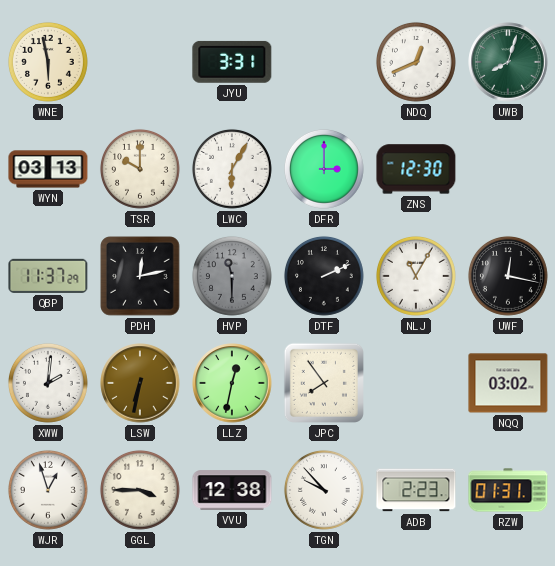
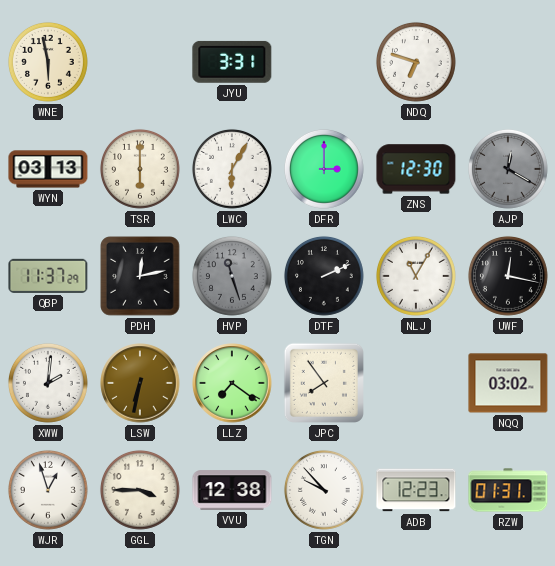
NDQ: 12:41 -> 6:48
UWB: 8:03 -> none
TSR: 10:00 -> 6:00
AJP: none -> 12:20
HVP: 11:30 -> 11:27
LLZ: 12:32 -> 7:21
ADB: 2:23 -> 12:23
